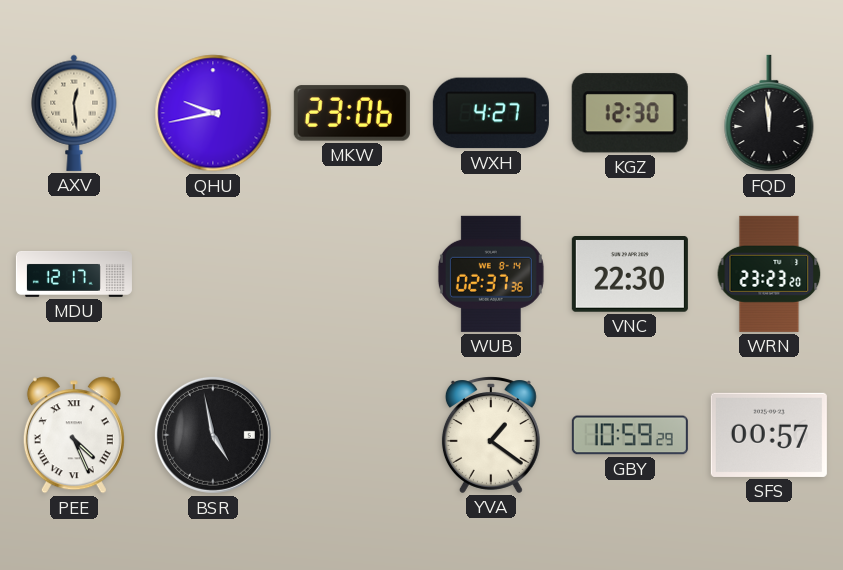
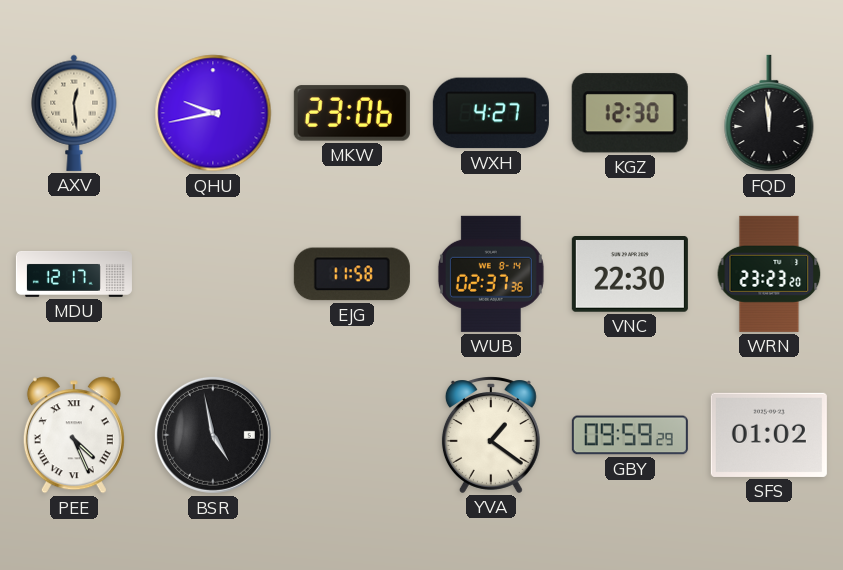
EJG: none -> 11:58
GBY: 10:59 -> 09:59
SFS: 00:57 -> 01:02
